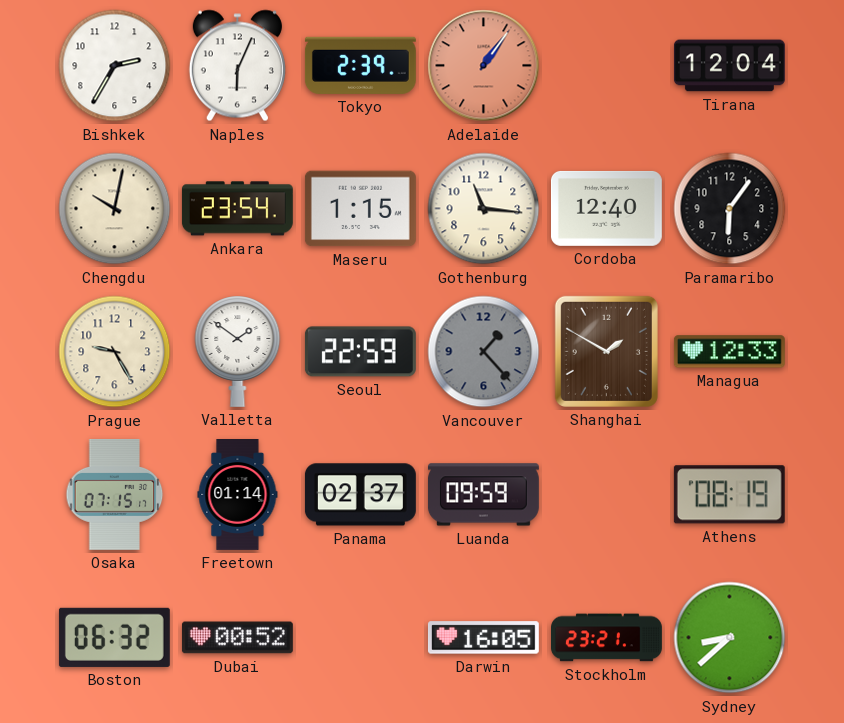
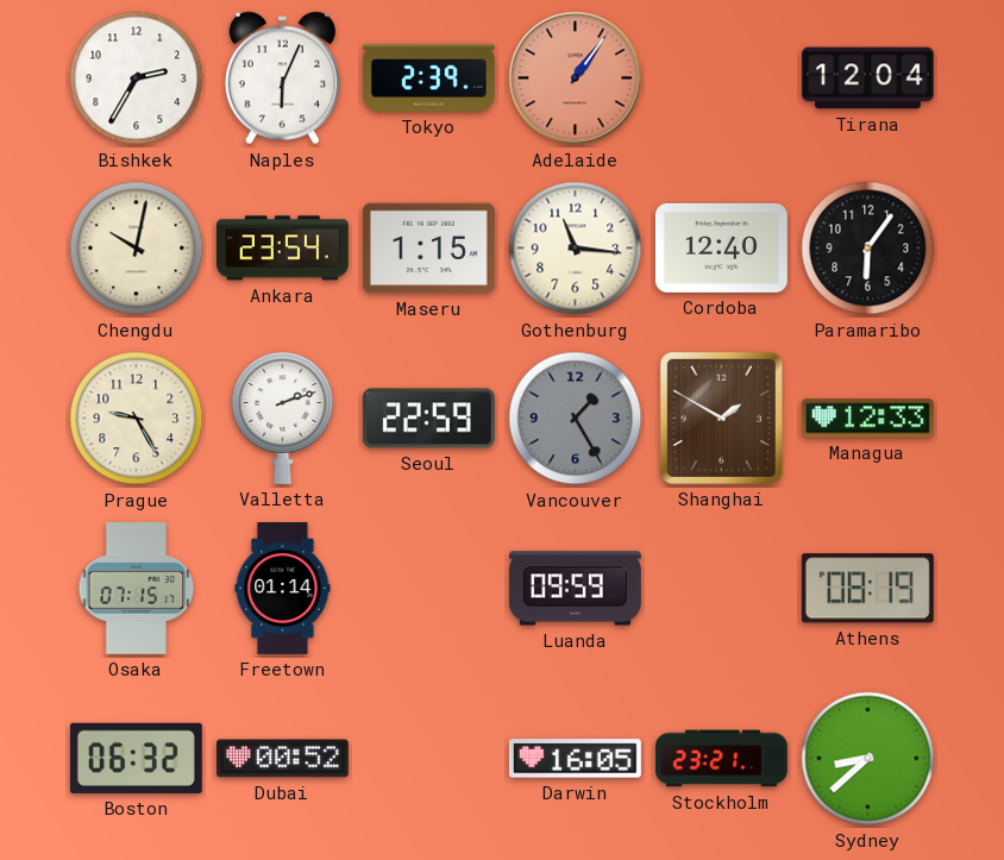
Valletta: 1:51 -> 2:12
Vancouver: 1:23 -> 1:25
Panama: 02:37 -> none
